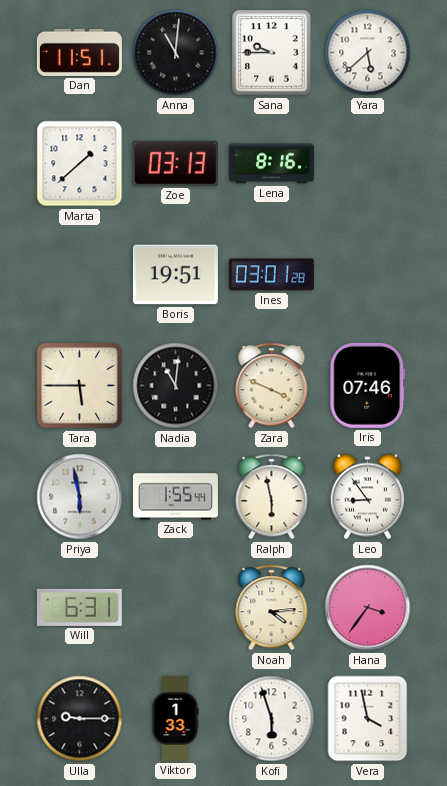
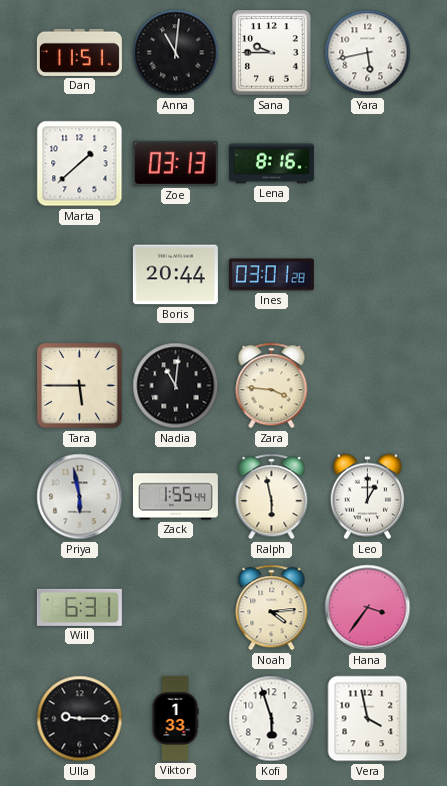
Yara: 5:38 -> 5:43
Boris: 19:51 -> 20:44
Zara: 3:49 -> 3:46
Iris: 07:46 -> none
Leo: 8:54 -> 1:00
